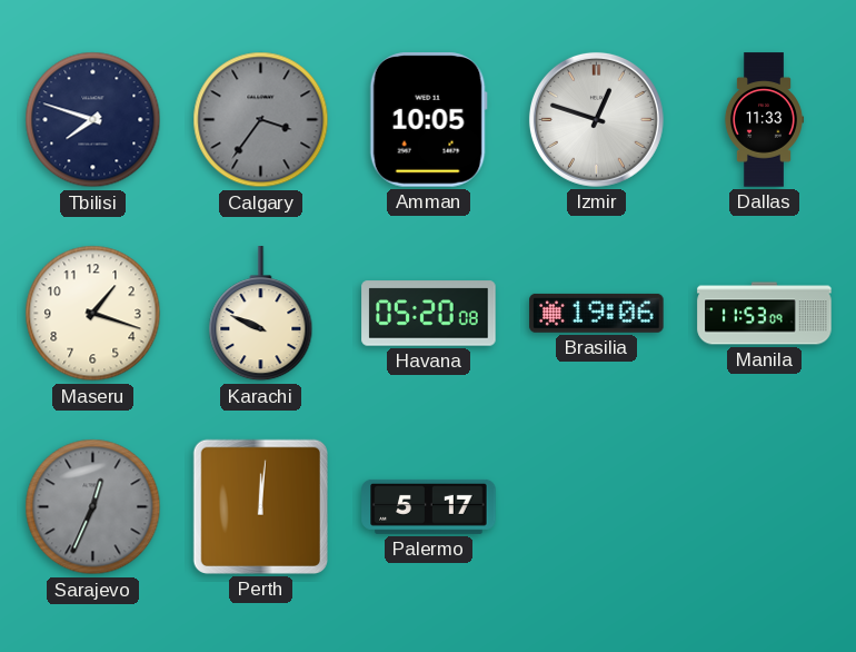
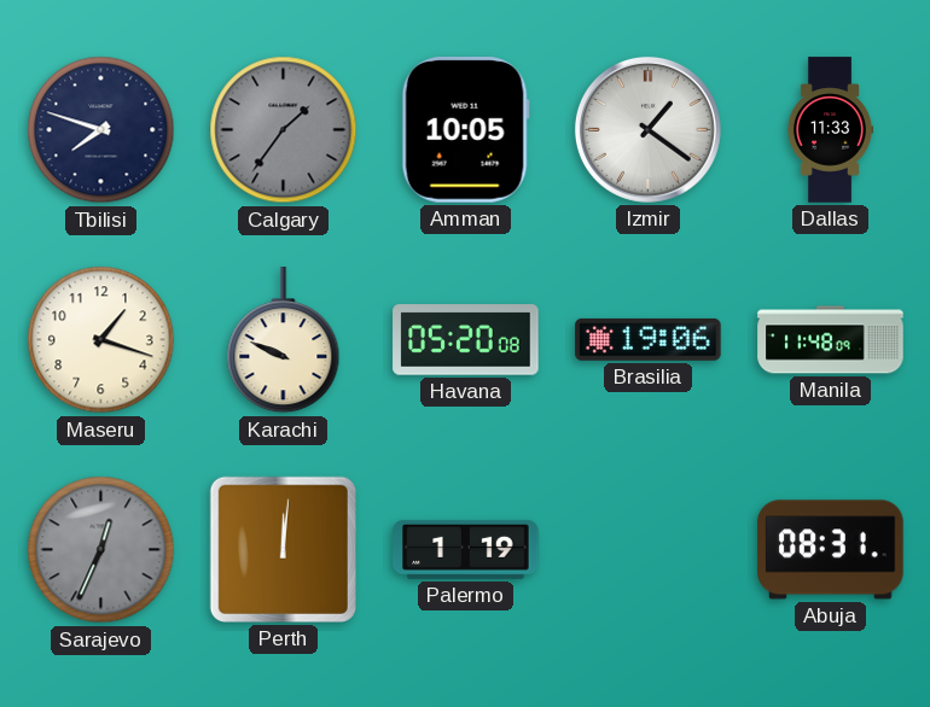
Calgary: 3:36 -> 1:36
Izmir: 12:48 -> 1:21
Manila: 11:53 -> 11:48
Palermo: 5:17 -> 1:19
Abuja: none -> 08:31
